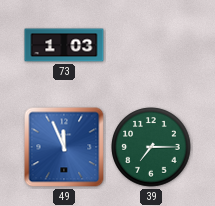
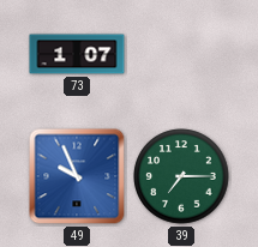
73: 1:03 -> 1:07
49: 11:56 -> 9:56
